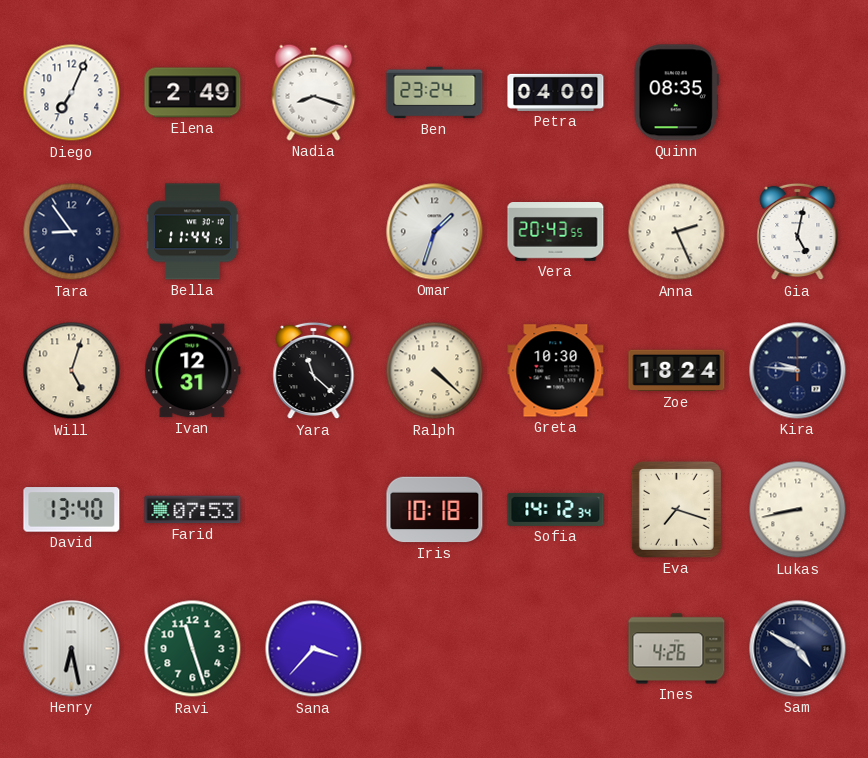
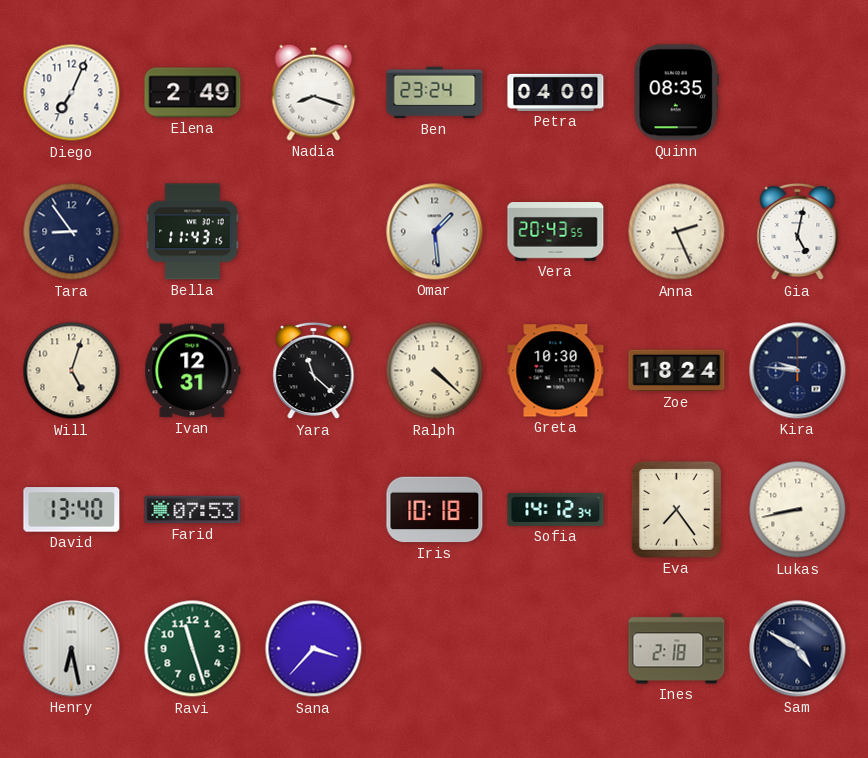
Bella: 11:44 -> 11:43
Omar: 1:33 -> 1:29
Eva: 7:18 -> 7:24
Ines: 4:26 -> 2:18
